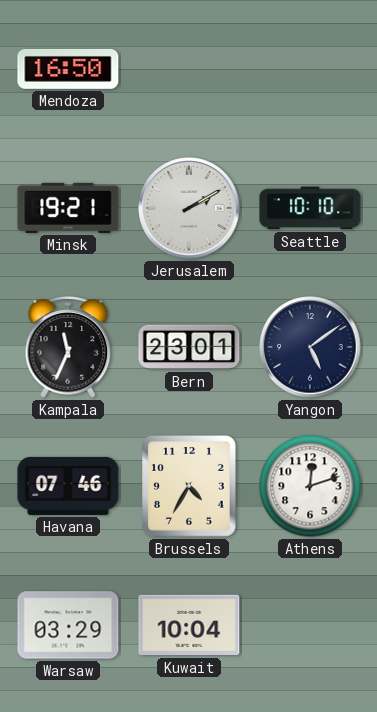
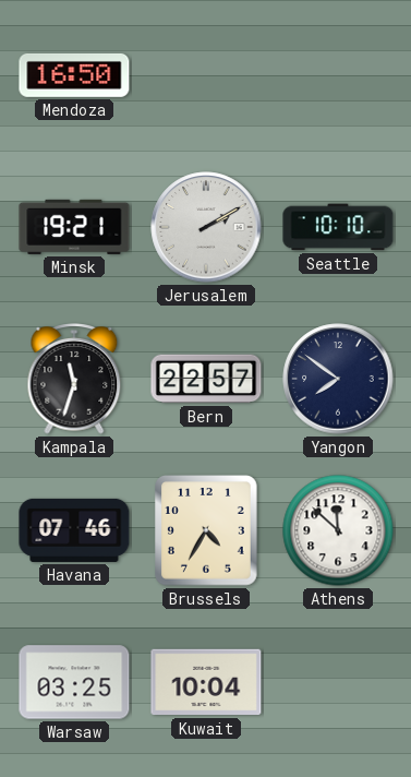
Kampala: 11:34 -> 11:33
Bern: 23:01 -> 22:57
Yangon: 5:09 -> 7:51
Athens: 12:12 -> 11:52
Warsaw: 03:29 -> 03:25
